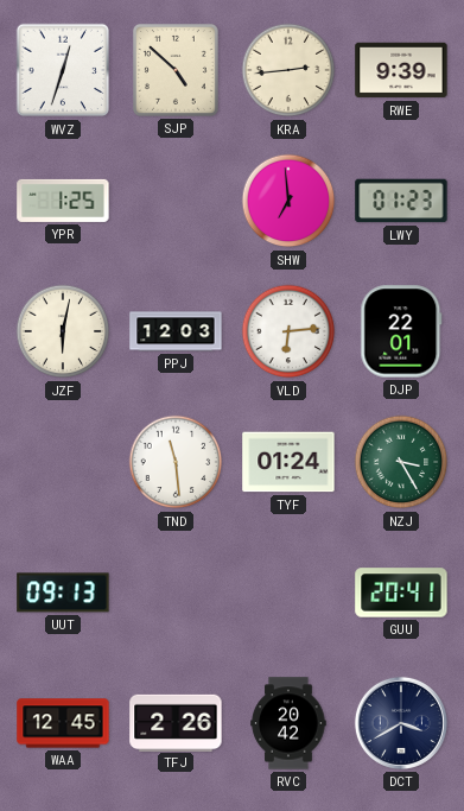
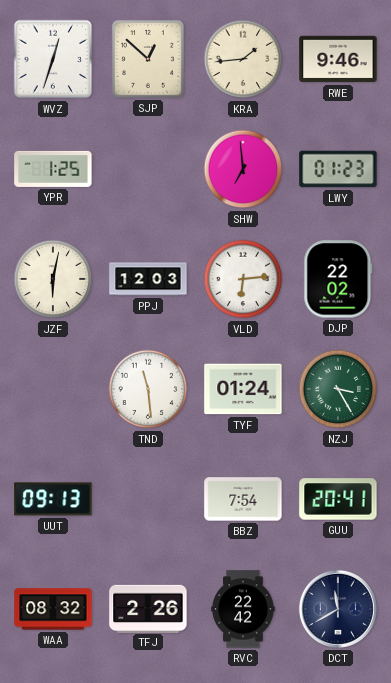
SJP: 4:52 -> 12:52
KRA: 2:44 -> 1:44
RWE: 9:39 -> 9:46
DJP: 22:01 -> 22:02
BBZ: none -> 7:54
WAA: 12:45 -> 08:32
RVC: 20:42 -> 22:42
DCT: 3:40 -> 11:40
